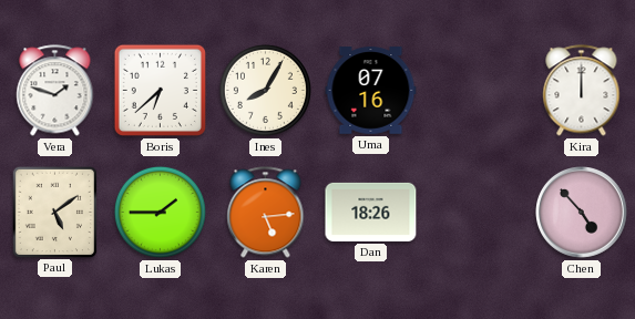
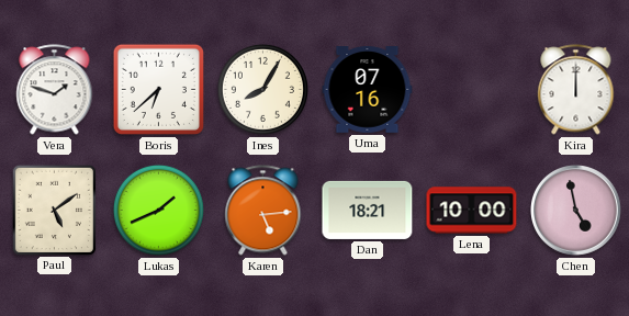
Lukas: 1:45 -> 1:41
Dan: 18:26 -> 18:21
Lena: none -> 10:00
Chen: 4:53 -> 4:58
